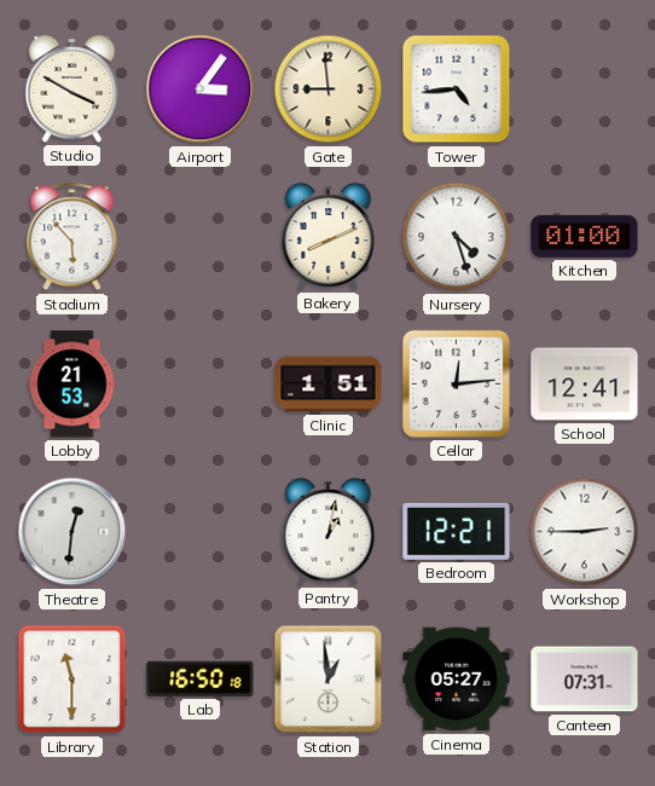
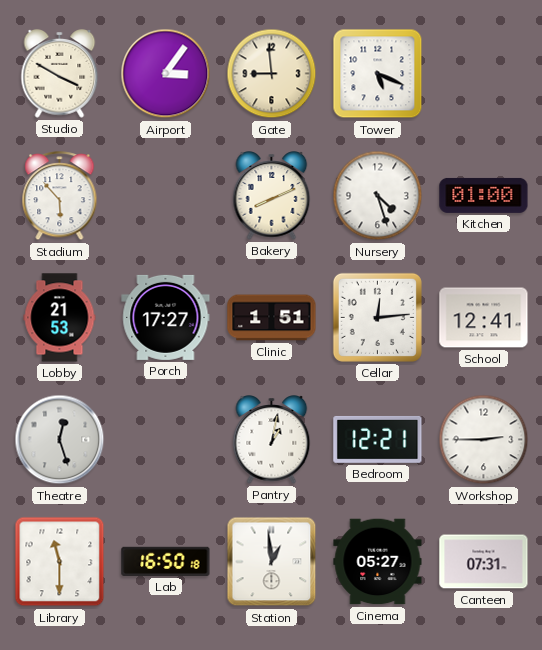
Tower: 4:44 -> 5:19
Porch: none -> 17:27
Theatre: 12:31 -> 12:27
